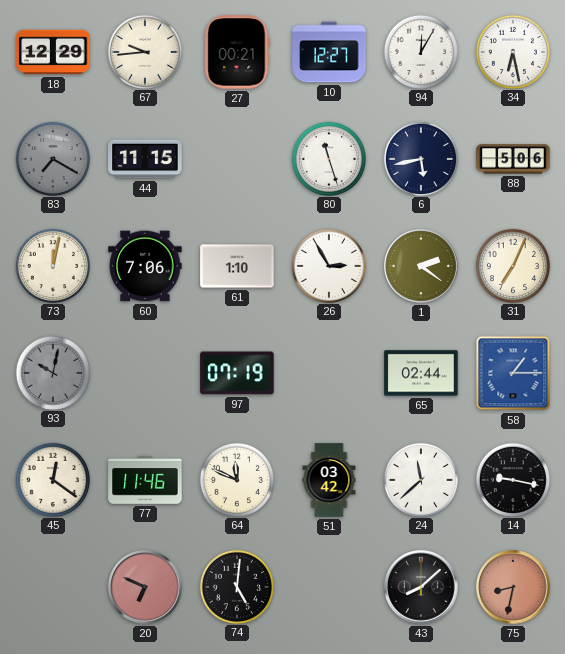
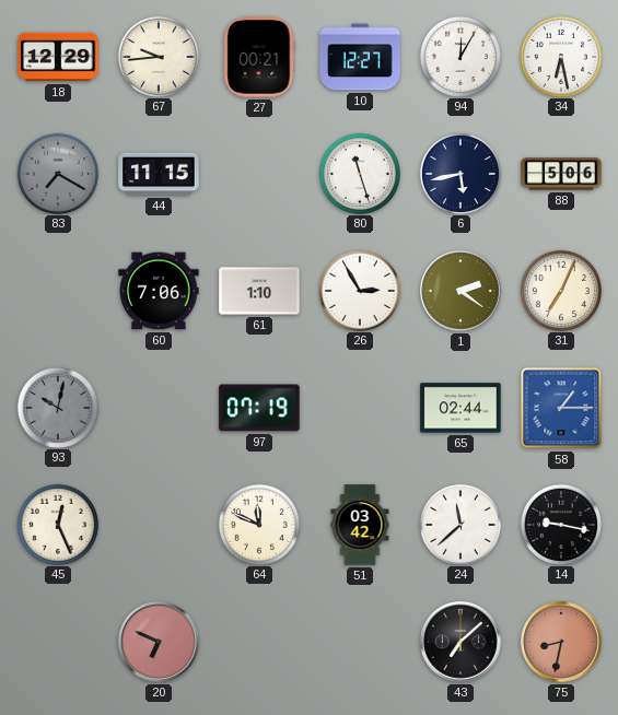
73: 12:02 -> none
45: 12:21 -> 12:26
77: 11:46 -> none
74: 5:01 -> none
43: 8:08 -> 7:08
